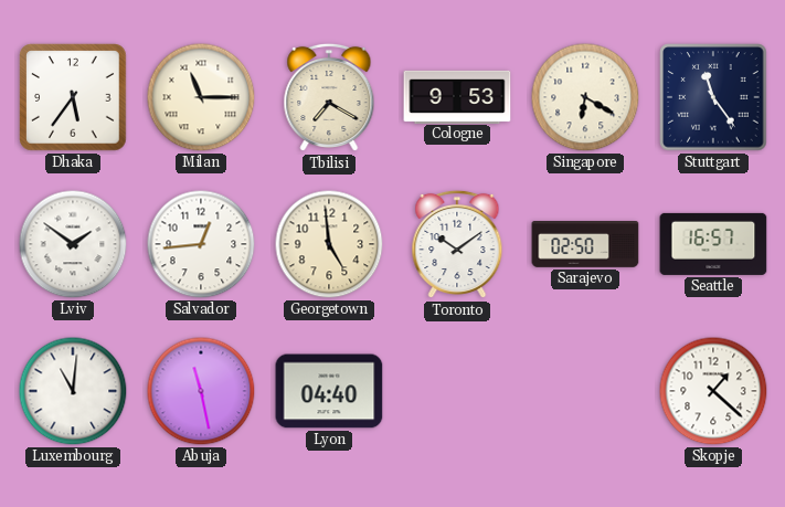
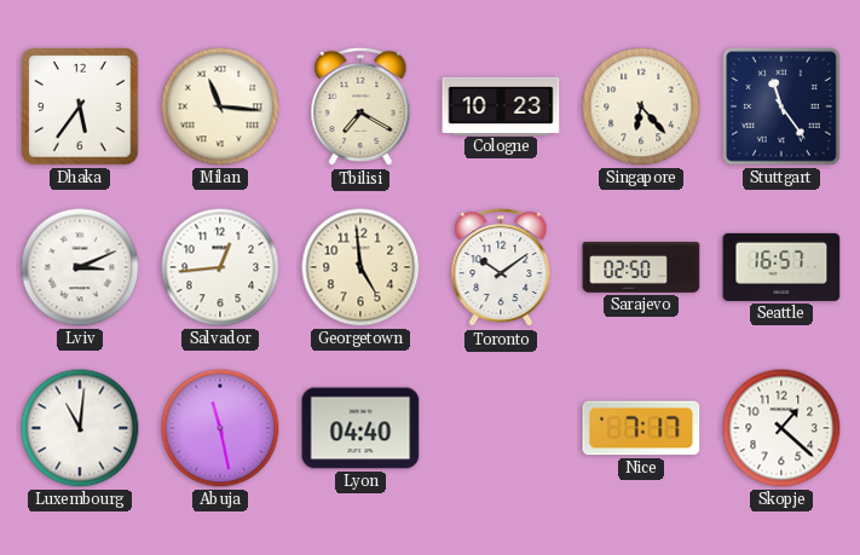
Milan: 11:15 -> 11:16
Cologne: 9:53 -> 10:23
Singapore: 6:20 -> 6:23
Lviv: 1:51 -> 3:11
Nice: none -> 7:17
